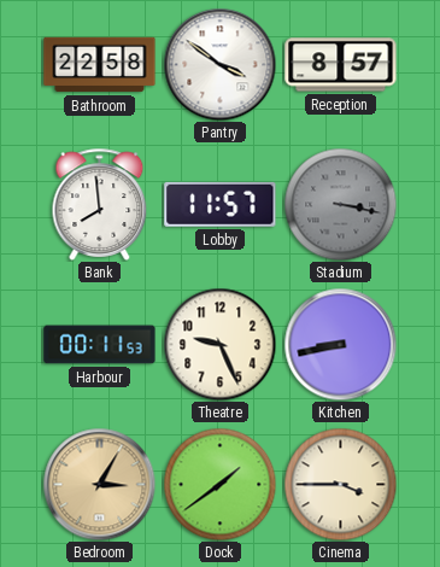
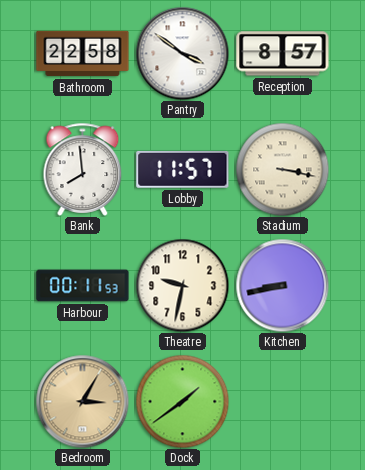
Stadium dial: grey -> cream
Theatre: 9:26 -> 9:32
Cinema: 3:45 -> none
